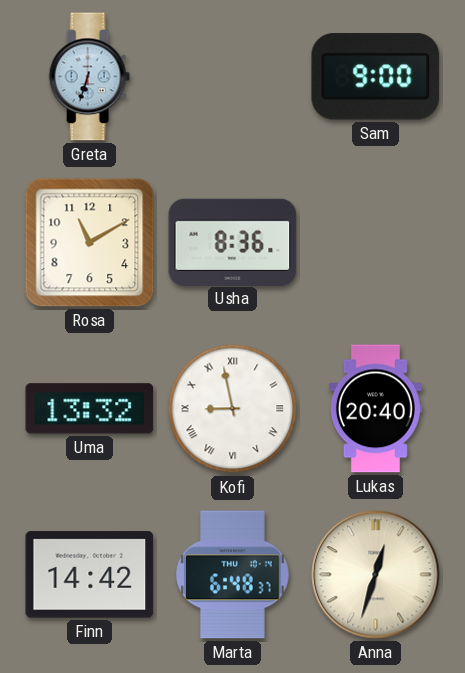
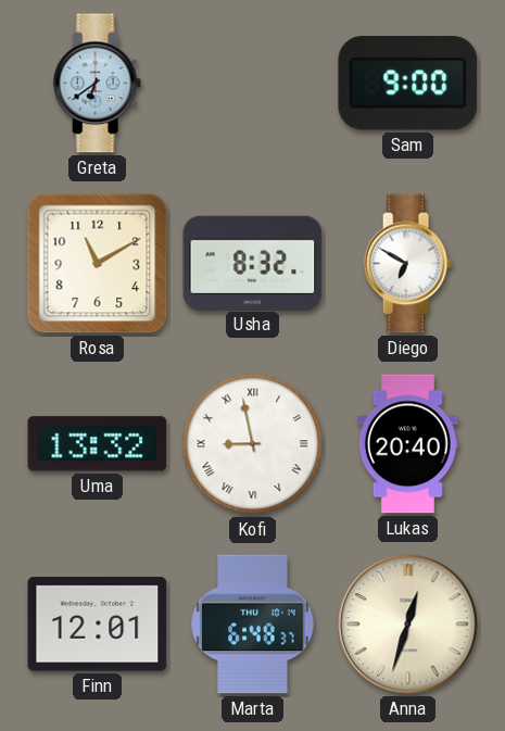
Greta: 6:33 -> 6:39
Usha: 8:36 -> 8:32
Diego: none -> 6:50
Finn: 14:42 -> 12:01
